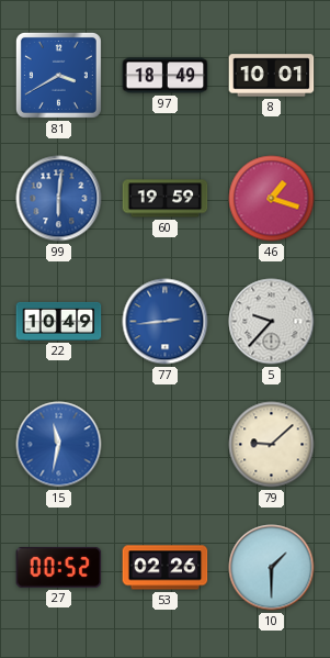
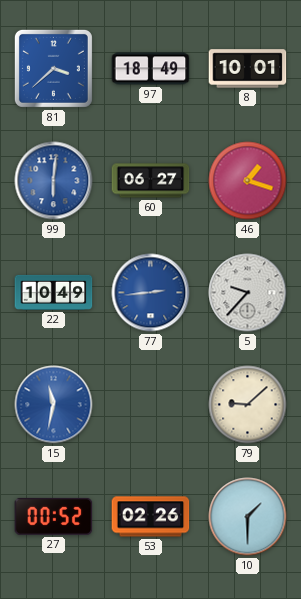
81: 3:40 -> 3:38
60: 19:59 -> 06:27
